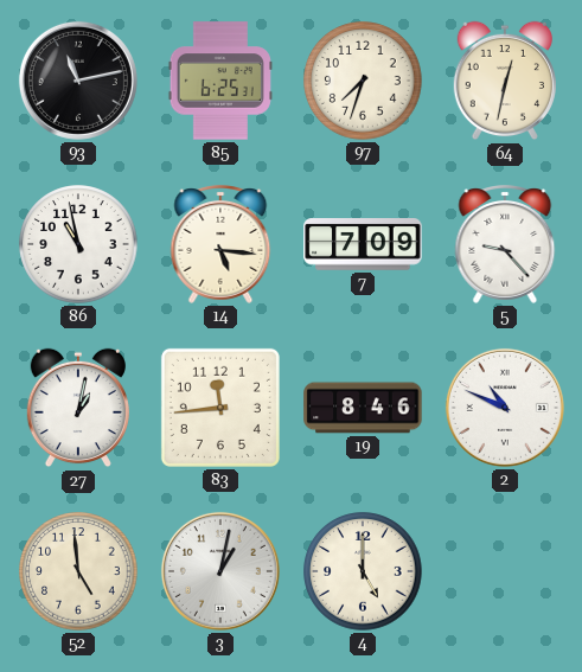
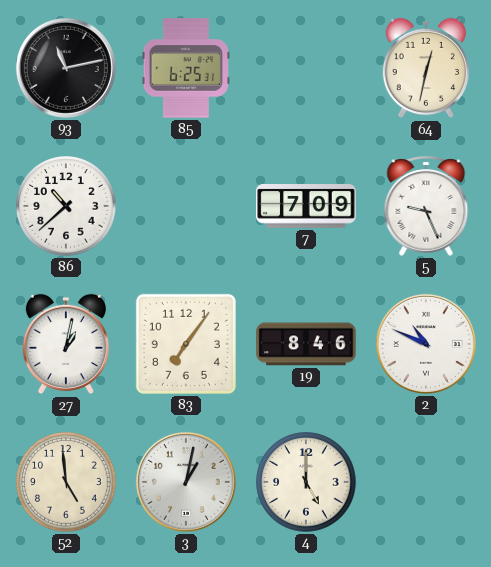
97: 7:33 -> none
86: 10:58 -> 10:38
14: 5:16 -> none
5: 9:23 -> 9:26
83: 11:44 -> 7:06
